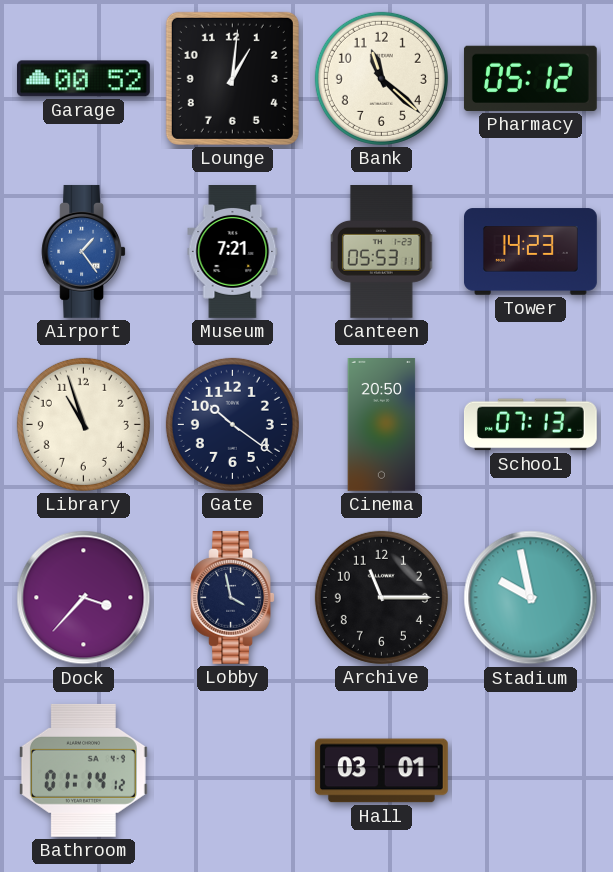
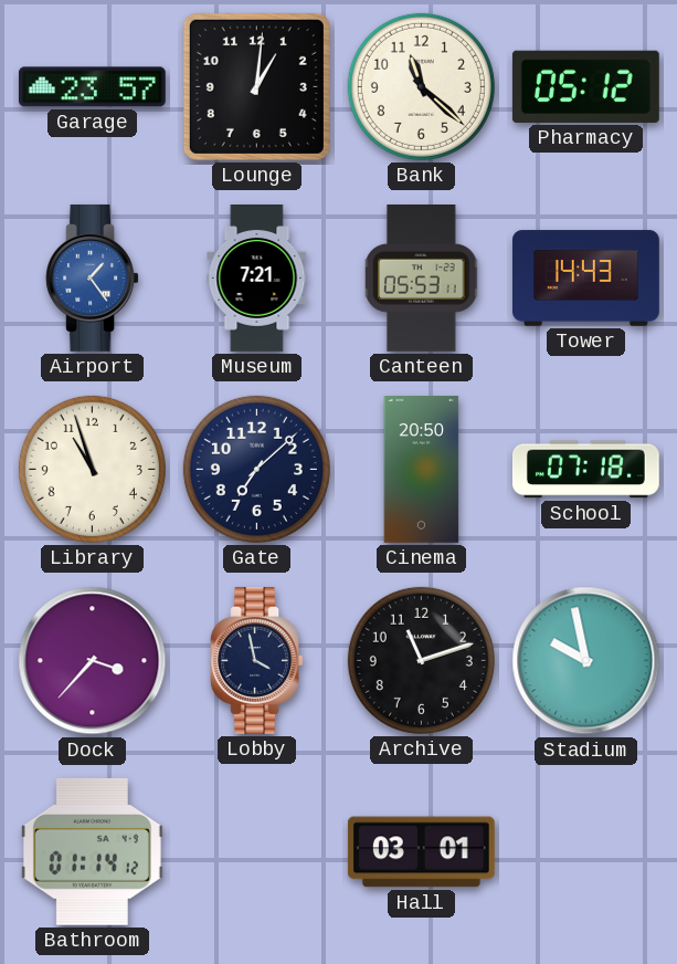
Garage: 00:52 -> 23:57
Tower: 14:23 -> 14:43
Gate: 10:21 -> 7:08
School: 07:13 -> 07:18
Archive: 11:15 -> 11:12
